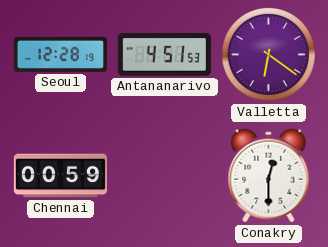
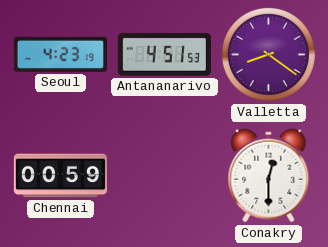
Seoul: 12:28 -> 4:23
Valletta: 6:21 -> 8:21
